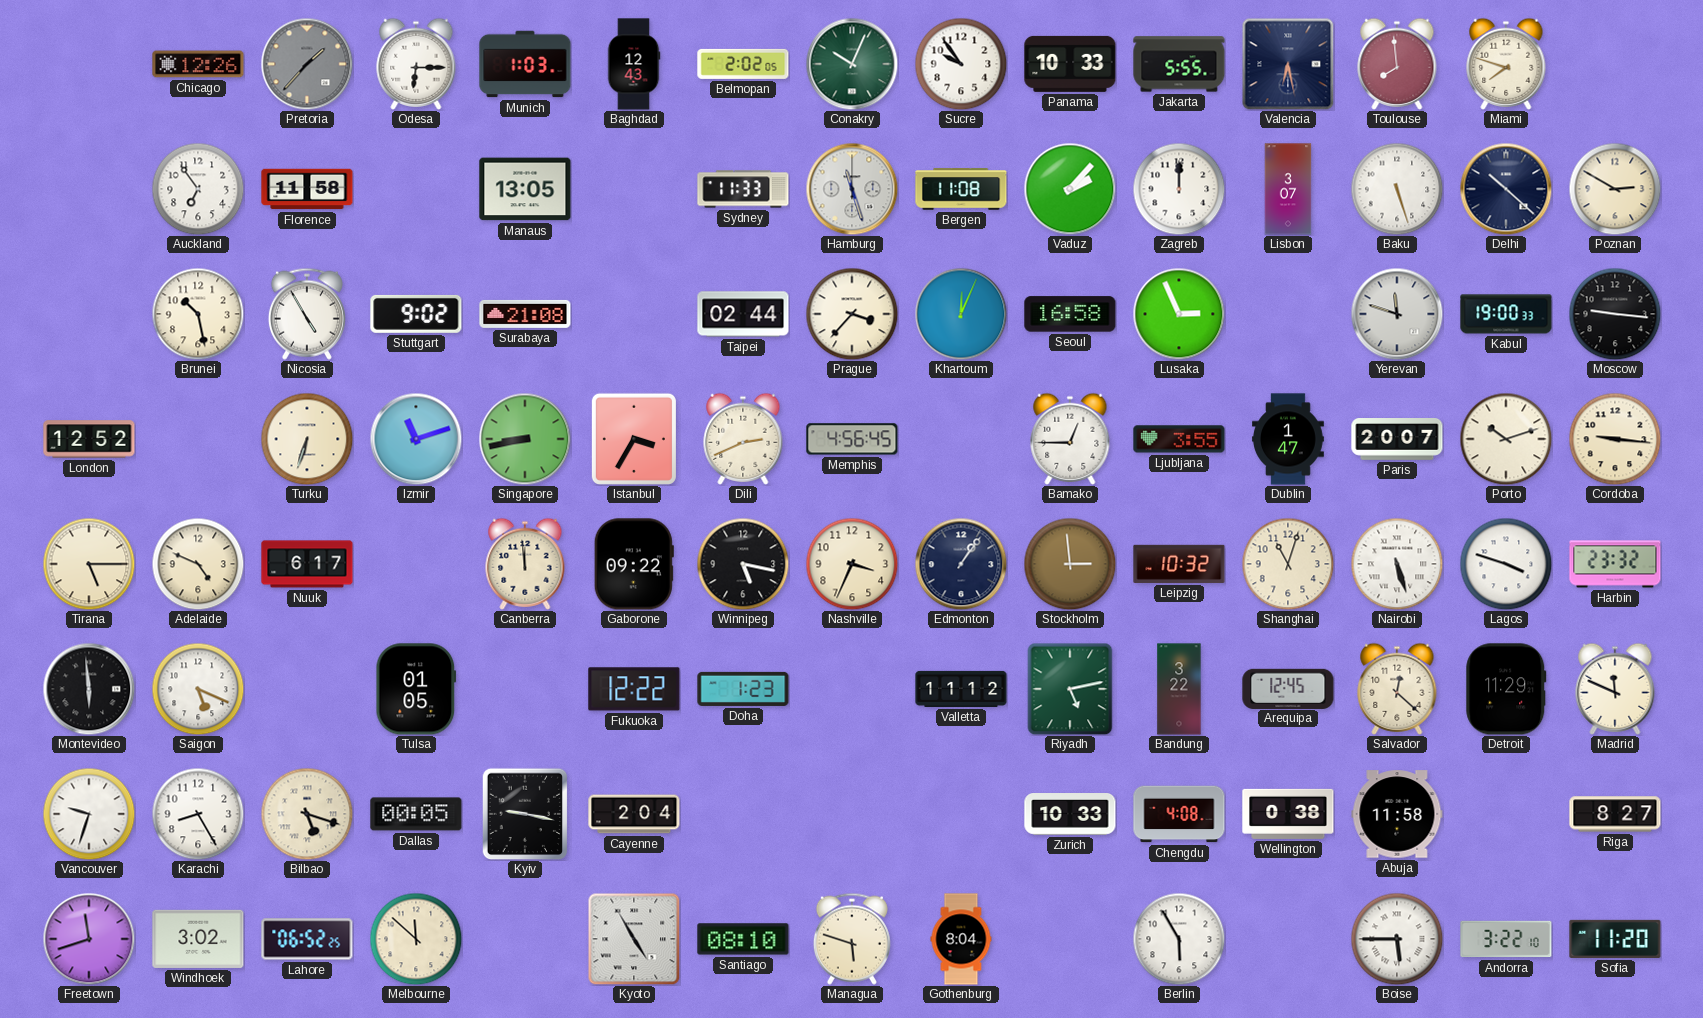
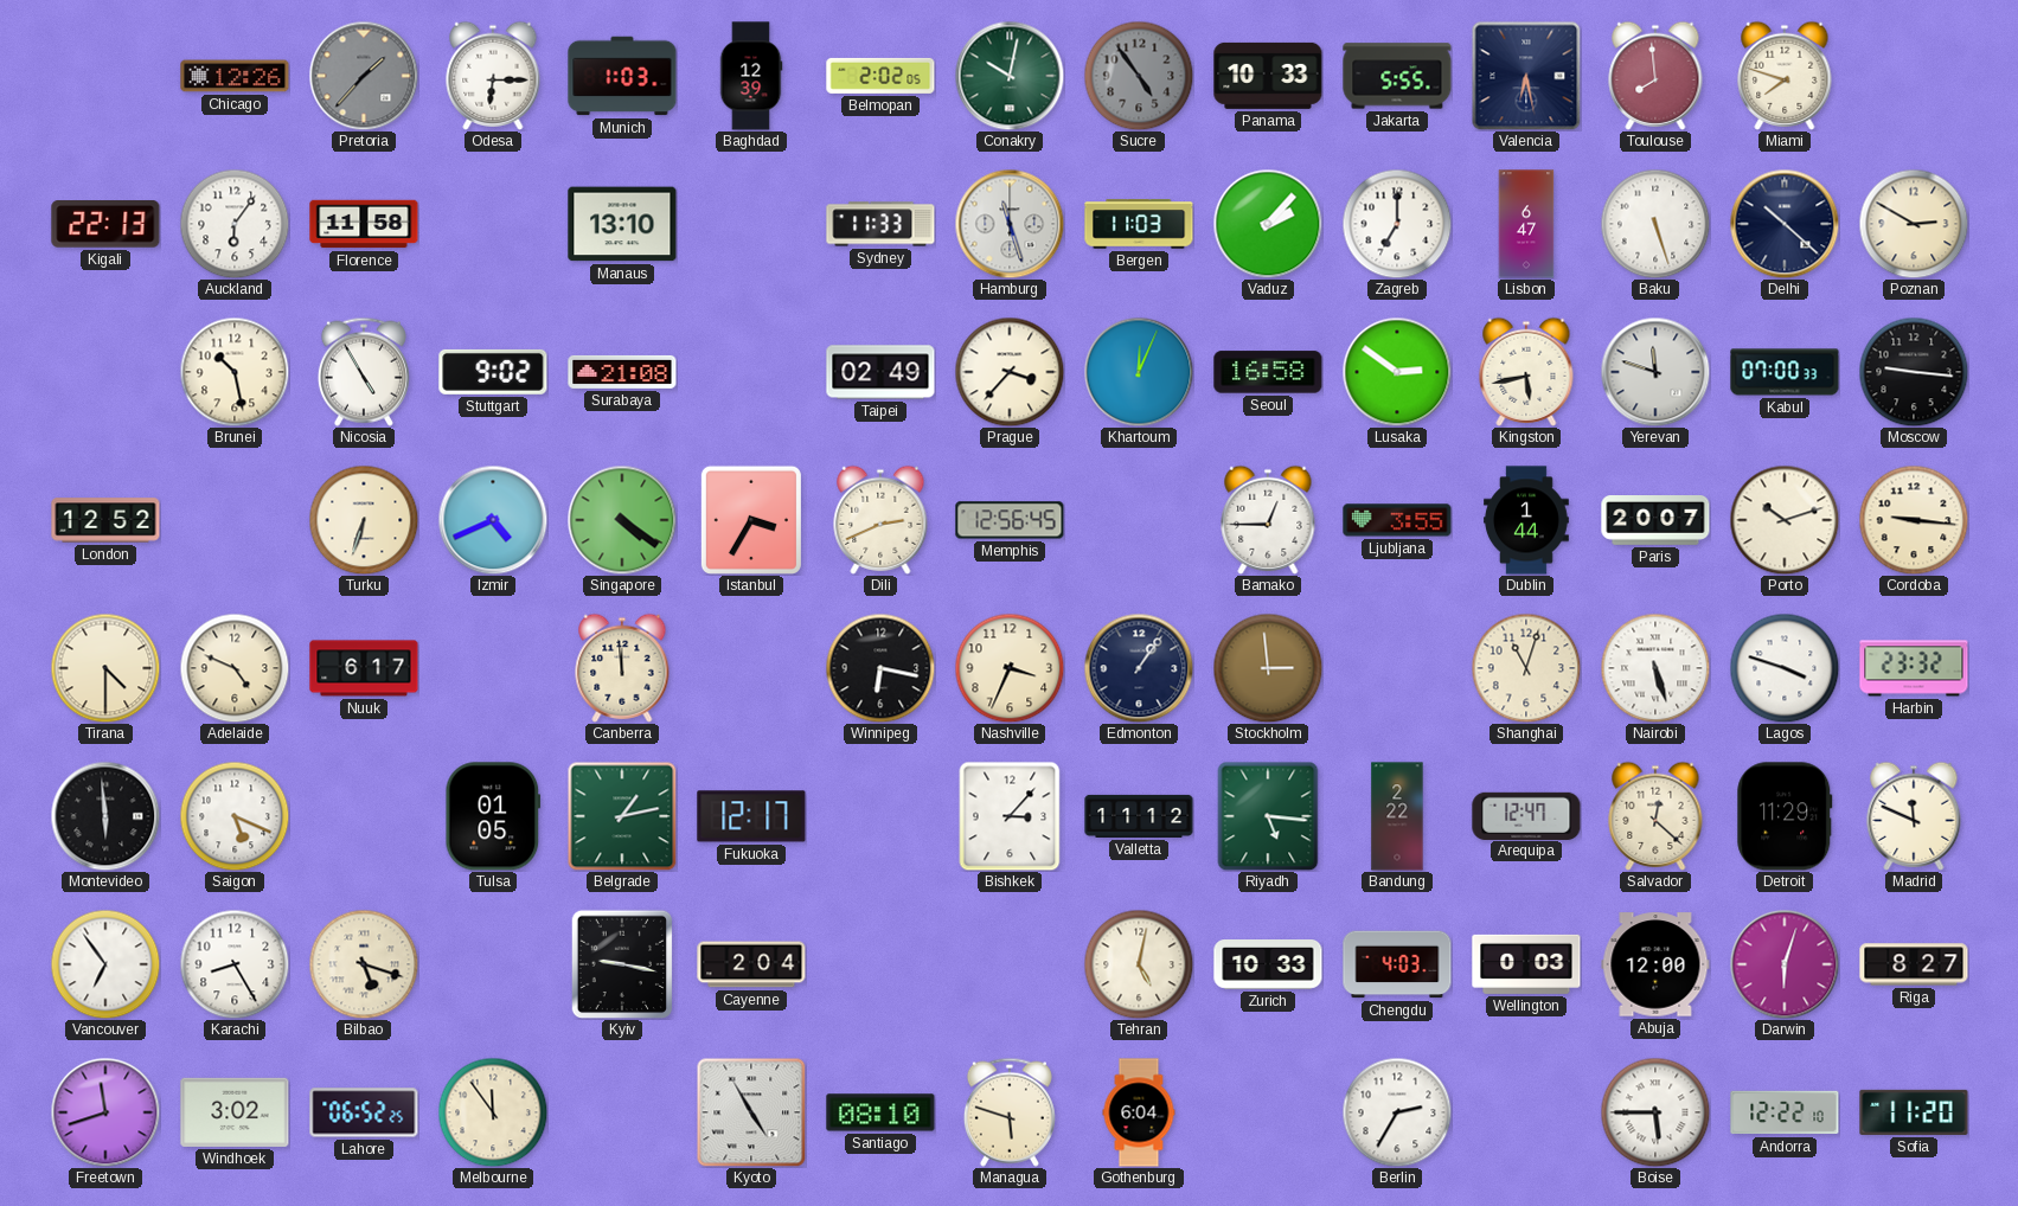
Baghdad: 12:43 -> 12:39
Conakry: 10:04 -> 10:02
Sucre: 9:54 -> 4:54
Sucre dial: white -> grey
Kigali: none -> 22:13
Auckland: 6:54 -> 6:06
Manaus: 13:05 -> 13:10
Bergen: 11:08 -> 11:03
Zagreb: 12:00 -> 7:00
Lisbon: 3:07 -> 6:47
Taipei: 02:44 -> 02:49
Lusaka: 2:56 -> 2:51
Kingston: none -> 5:43
Kabul: 19:00 -> 07:00
Izmir: 11:12 -> 4:41
Singapore: 8:43 -> 4:21
Memphis: 4:56 -> 12:56
Dublin: 1:47 -> 1:44
Tirana: 5:15 -> 4:30
Gaborone: 09:22 -> none
Winnipeg: 5:17 -> 6:17
Leipzig: 10:32 -> none
Belgrade: none -> 1:13
Fukuoka: 12:22 -> 12:17
Doha: 1:23 -> none
Bishkek: none -> 3:07
Riyadh: 5:13 -> 5:16
Bandung: 3:22 -> 2:22
Arequipa: 12:45 -> 12:47
Vancouver: 9:33 -> 6:54
Dallas: 00:05 -> none
Tehran: none -> 5:02
Chengdu: 4:08 -> 4:03
Wellington: 0:38 -> 0:03
Abuja: 11:58 -> 12:00
Darwin: none -> 6:03
Melbourne: 11:52 -> 11:54
Gothenburg: 8:04 -> 6:04
Berlin: 5:55 -> 2:35
Andorra: 3:22 -> 12:22
